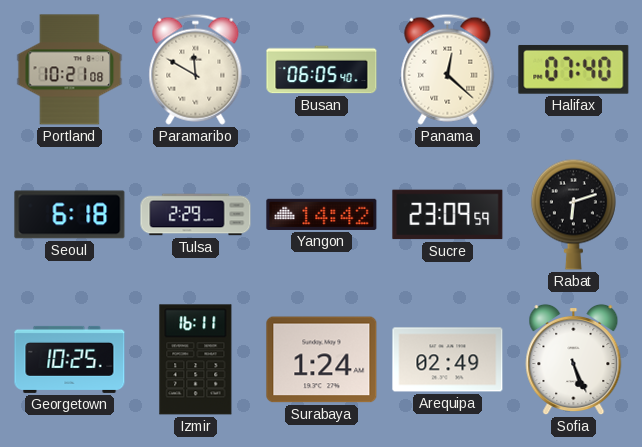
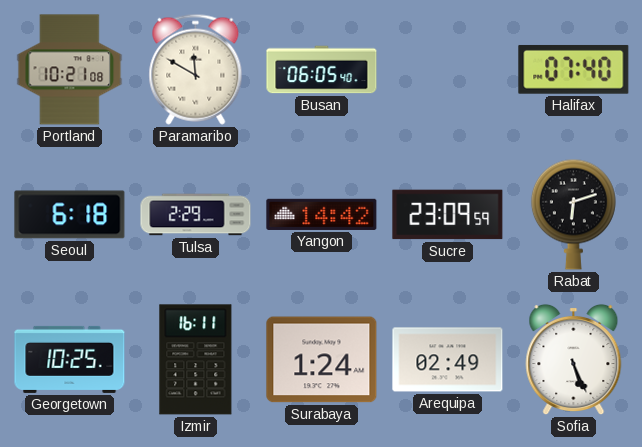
Panama: 12:22 -> none
